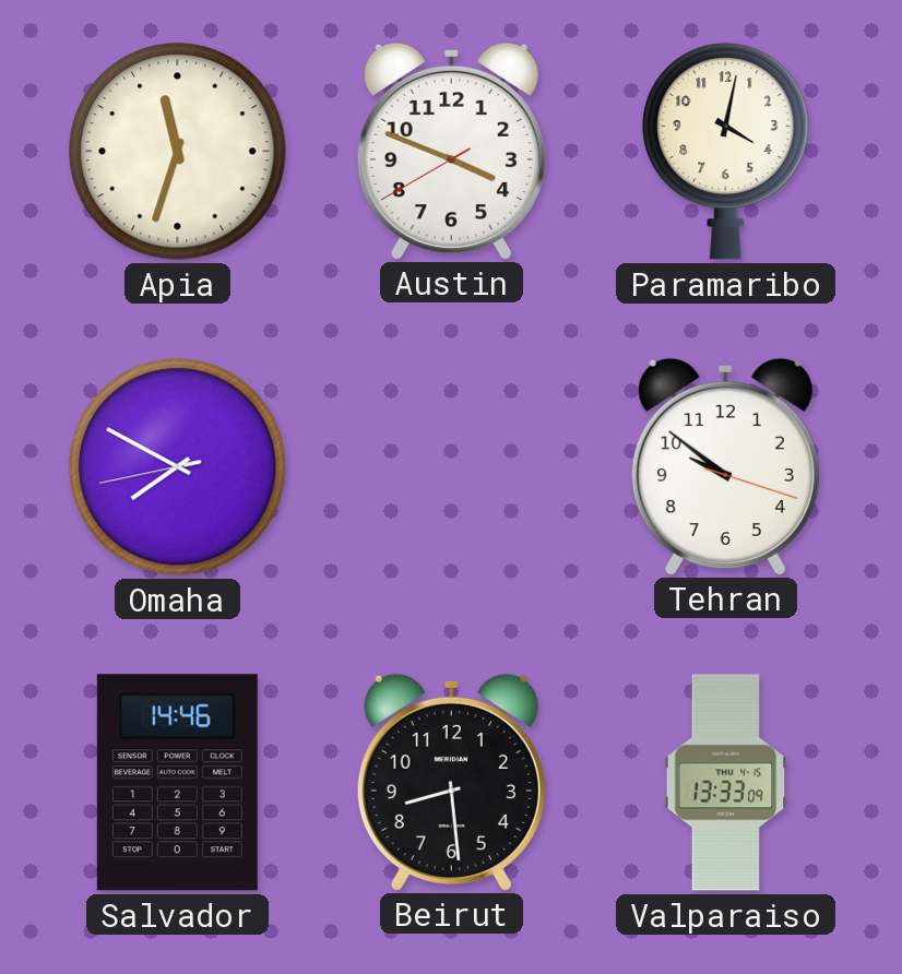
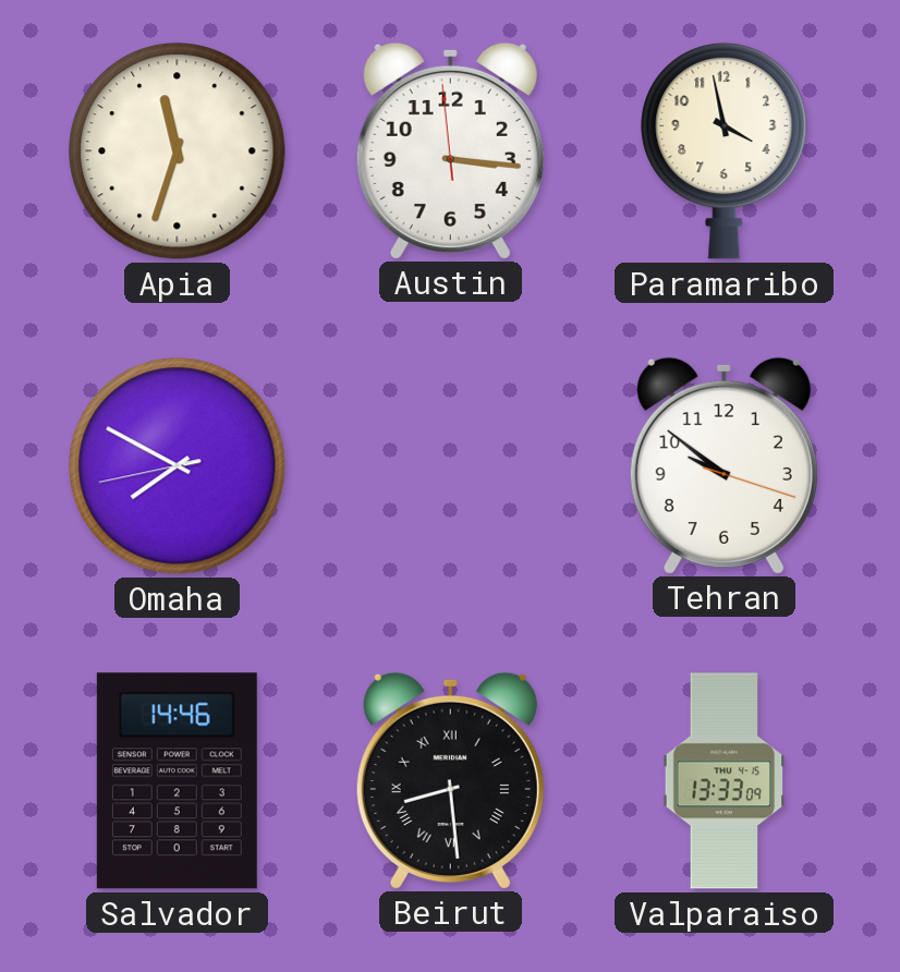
Austin: 3:48 -> 3:15
Paramaribo: 4:02 -> 3:58
Beirut numerals: Arabic -> Roman
